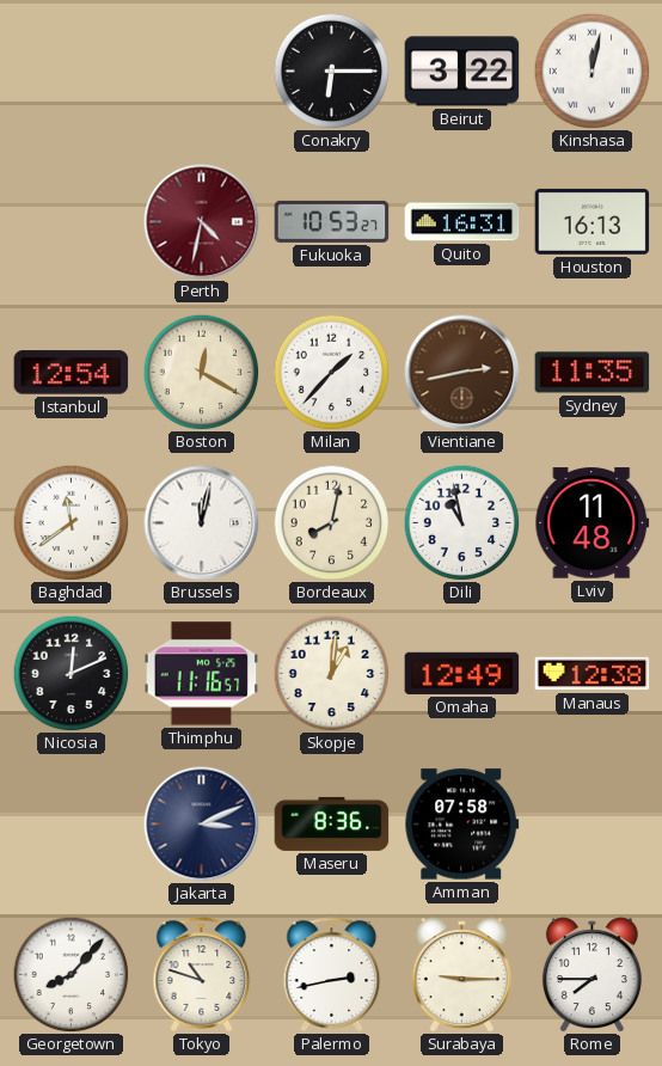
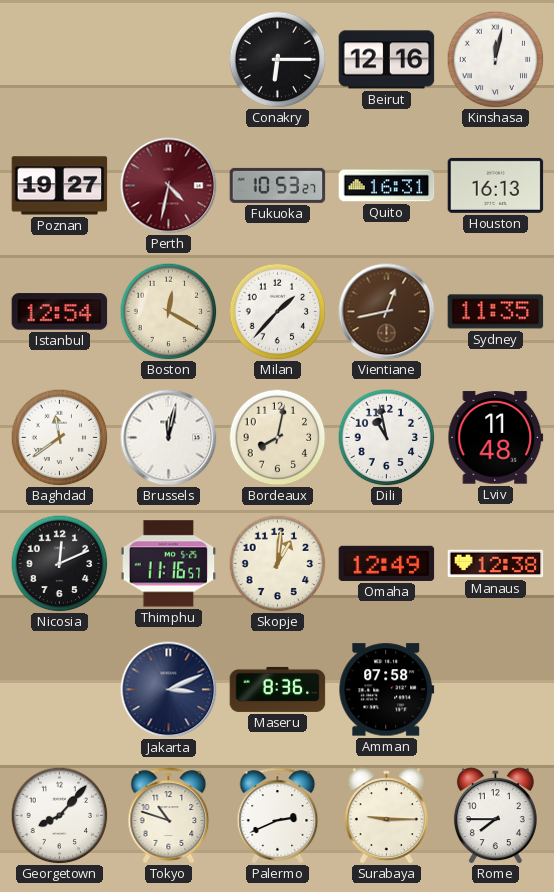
Beirut: 3:22 -> 12:16
Poznan: none -> 19:27
Vientiane: 2:43 -> 12:43
Palermo: 2:43 -> 2:41
